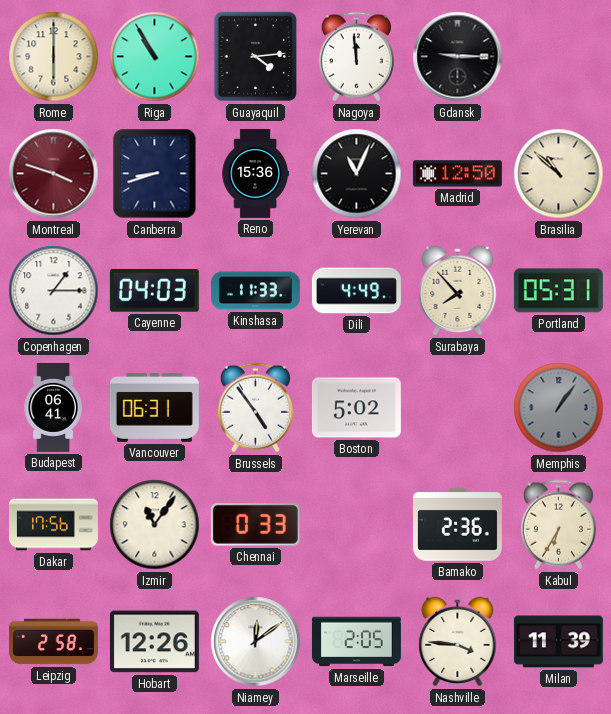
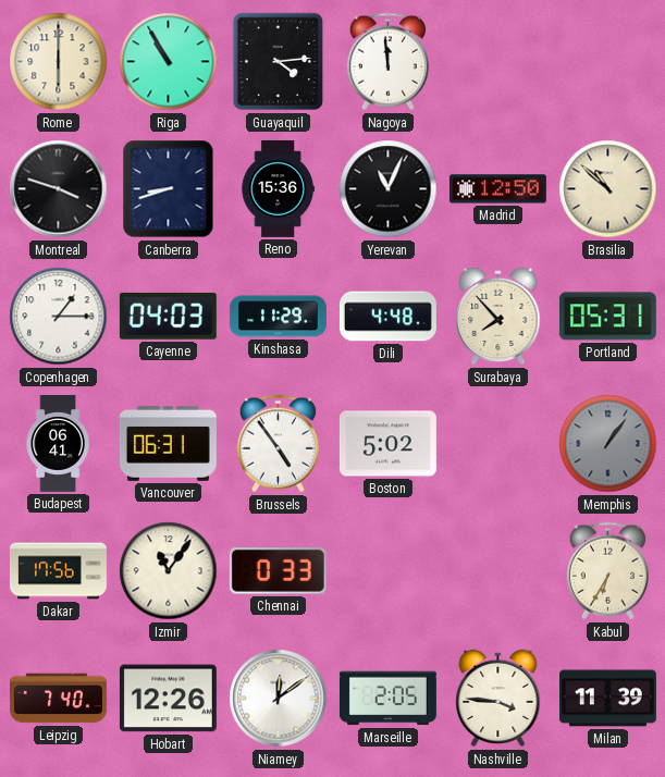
Gdansk: 9:15 -> none
Montreal dial: burgundy -> black
Kinshasa: 11:33 -> 11:29
Dili: 4:49 -> 4:48
Bamako: 2:36 -> none
Leipzig: 2:58 -> 7:40
